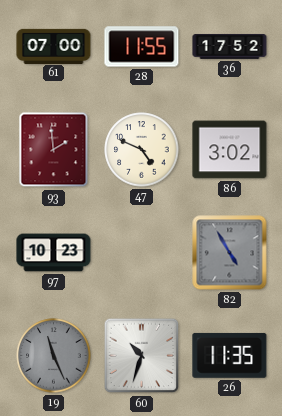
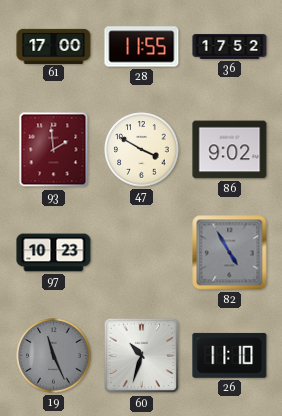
61: 07:00 -> 17:00
47: 4:49 -> 3:50
86: 3:02 -> 9:02
26: 11:35 -> 11:10
